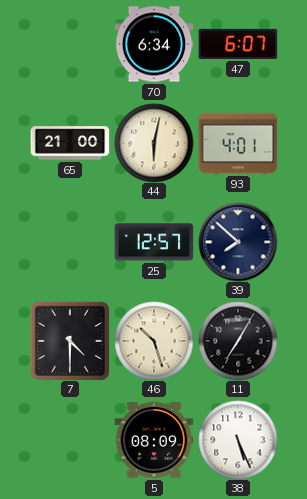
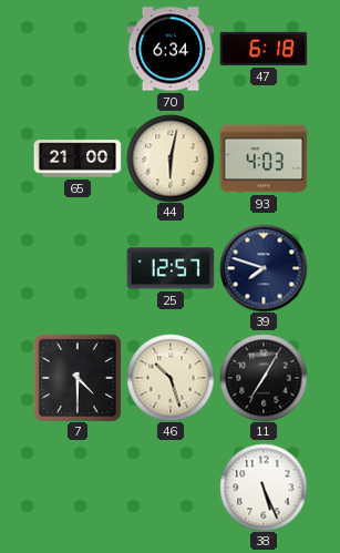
47: 6:07 -> 6:18
93: 4:01 -> 4:03
39: 7:52 -> 7:48
5: 08:09 -> none
